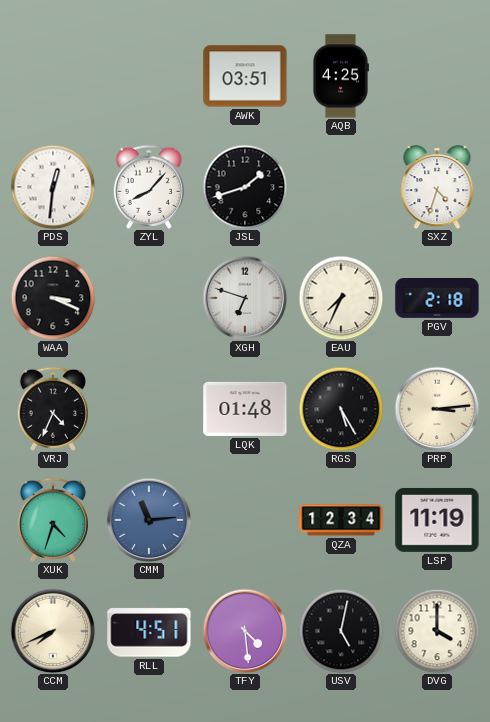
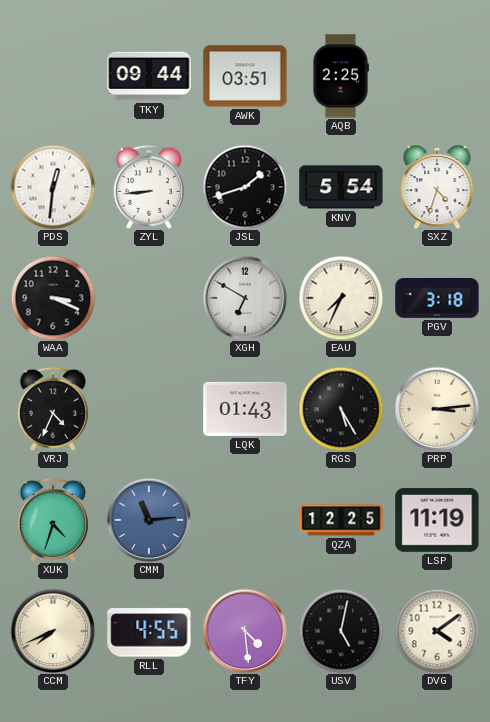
TKY: none -> 09:44
AQB: 4:25 -> 2:25
ZYL: 8:07 -> 8:44
KNV: none -> 5:54
XGH: 6:48 -> 6:50
PGV: 2:18 -> 3:18
LQK: 01:48 -> 01:43
QZA: 12:34 -> 12:25
RLL: 4:51 -> 4:55
DVG: 4:00 -> 4:09
